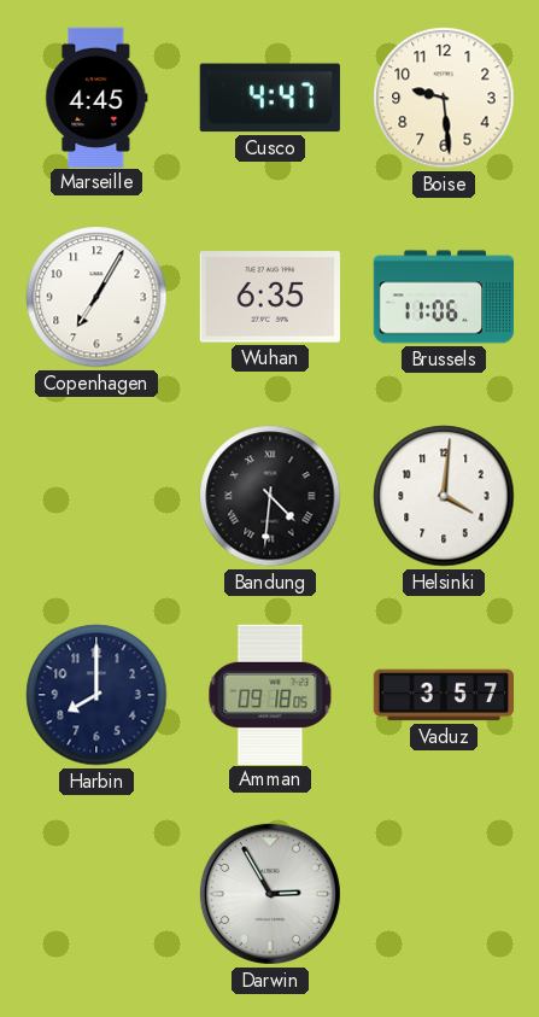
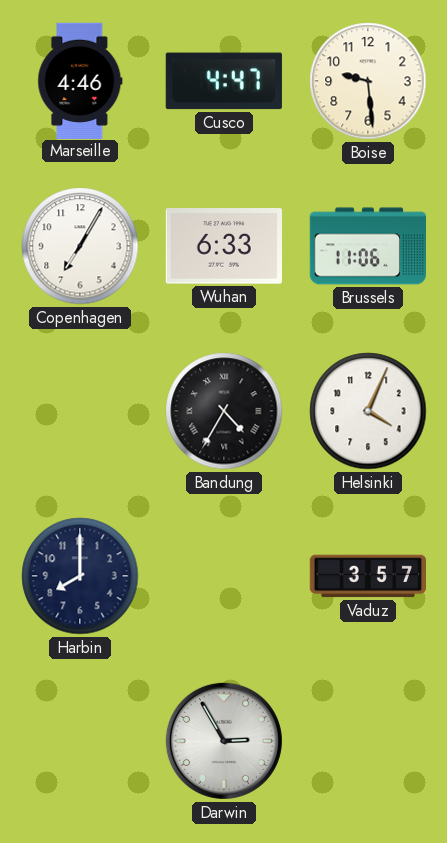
Marseille: 4:45 -> 4:46
Wuhan: 6:35 -> 6:33
Bandung: 4:31 -> 4:35
Helsinki: 4:01 -> 4:04
Amman: 09:18 -> none
